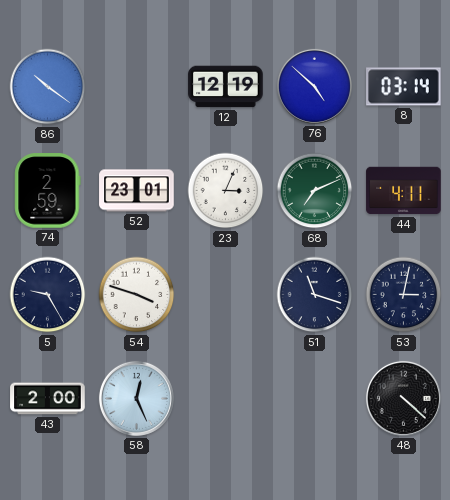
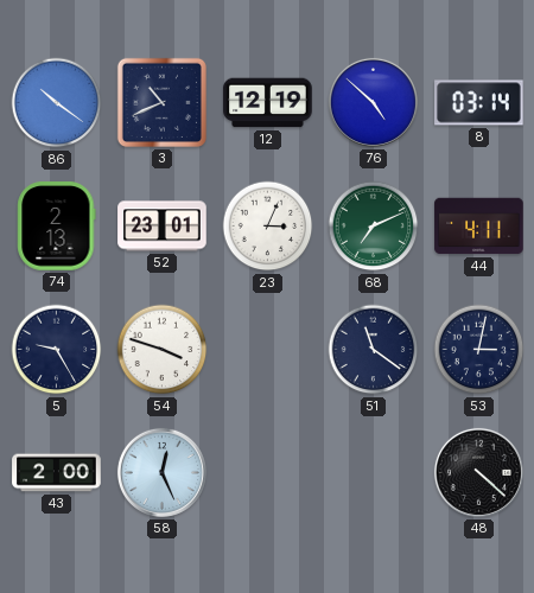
3: none -> 10:41
74: 2:59 -> 2:13
51: 11:18 -> 11:21
